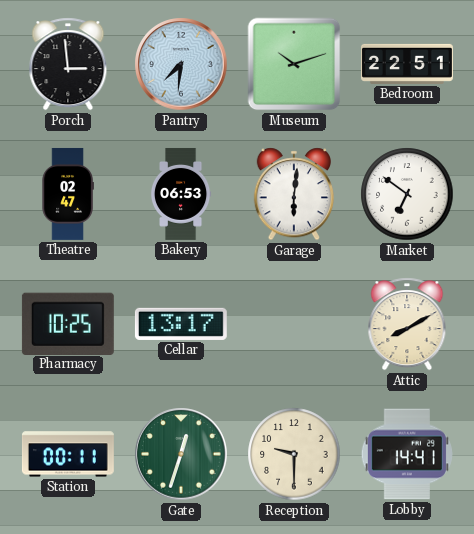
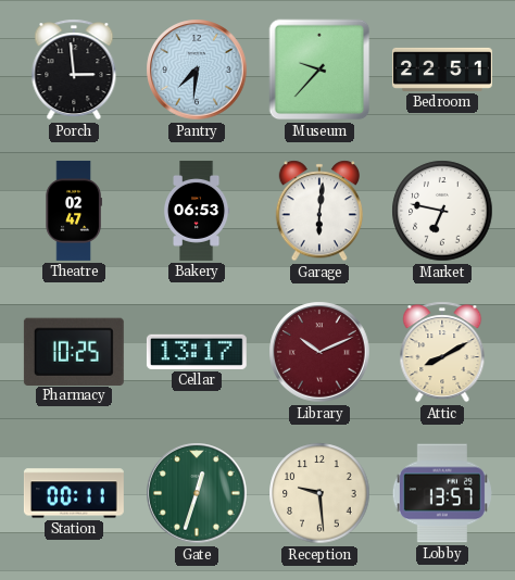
Museum: 10:12 -> 9:37
Market: 6:51 -> 6:47
Library: none -> 10:11
Reception: 9:30 -> 9:29
Lobby: 14:41 -> 13:57
